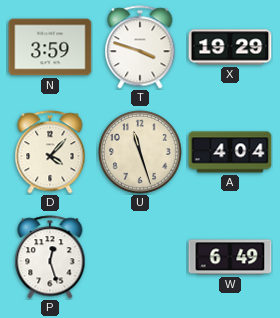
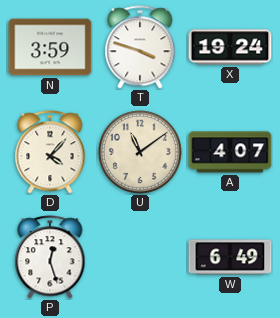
X: 19:29 -> 19:24
U: 11:27 -> 11:09
A: 4:04 -> 4:07
